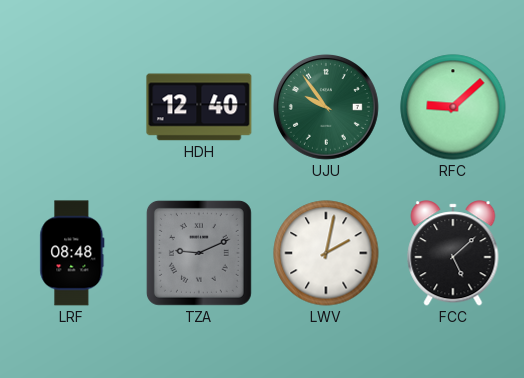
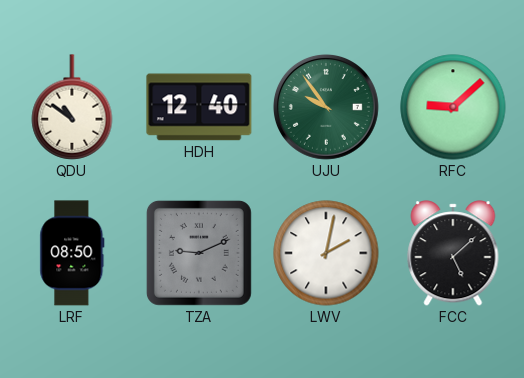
QDU: none -> 10:51
LRF: 08:48 -> 08:50
